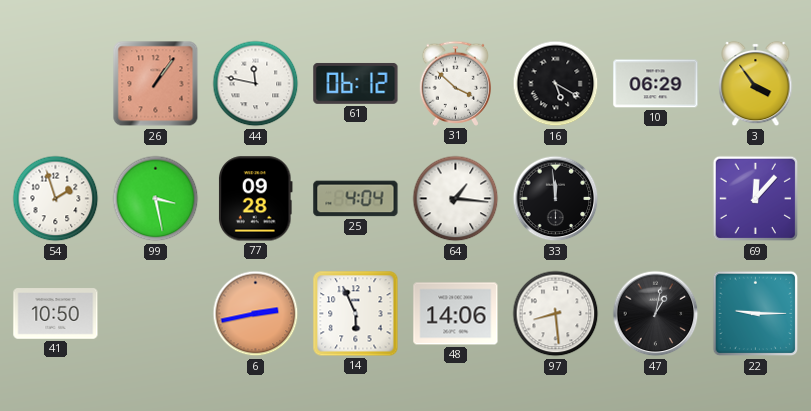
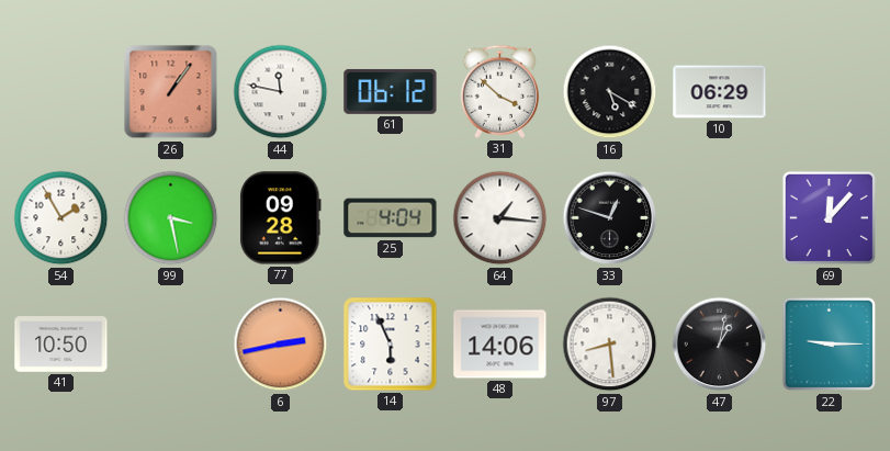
3: 3:54 -> none
54: 1:57 -> 1:55
33: 11:59 -> 12:48
